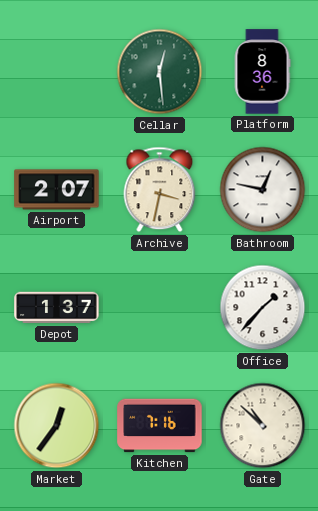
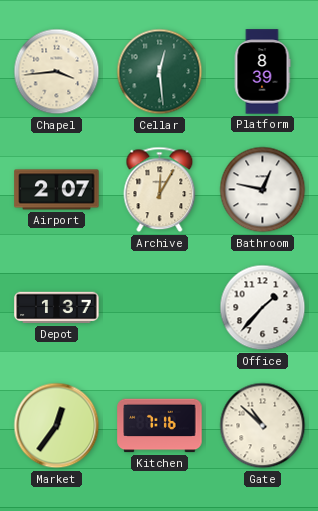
Chapel: none -> 3:44
Platform: 8:36 -> 8:39
Archive: 3:32 -> 12:05
